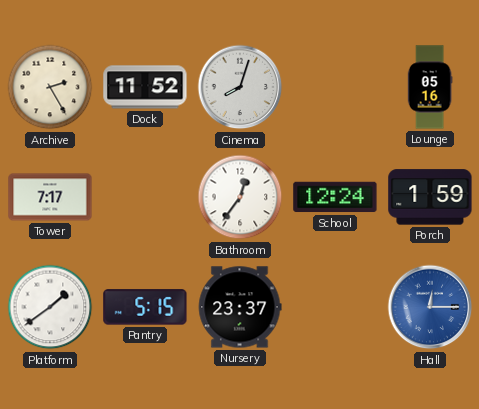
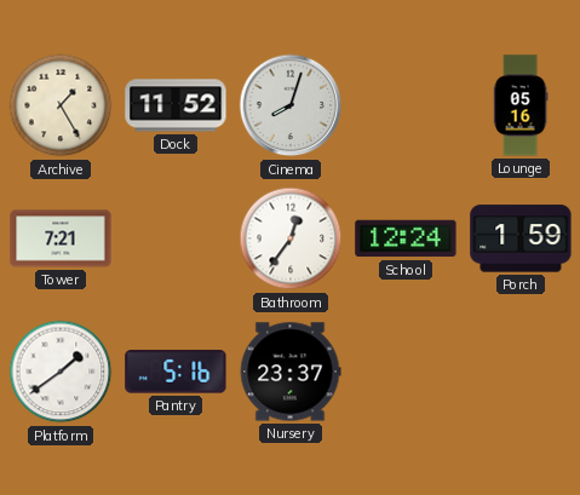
Archive: 2:25 -> 1:25
Tower: 7:17 -> 7:21
Pantry: 5:15 -> 5:16
Hall: 12:15 -> none
